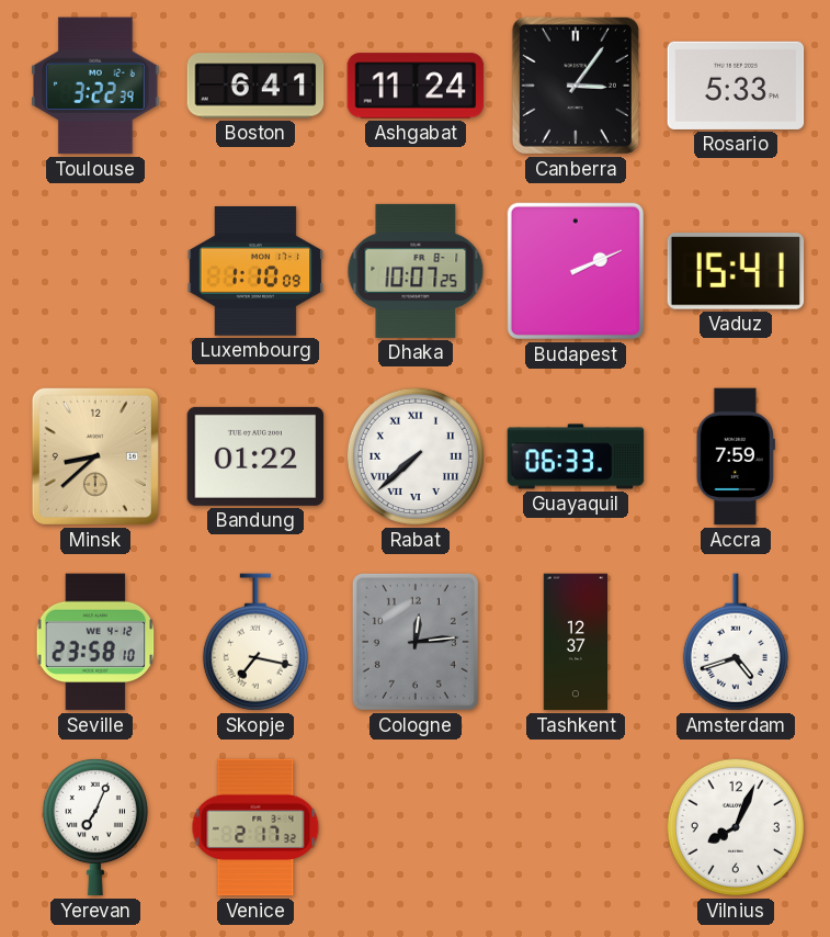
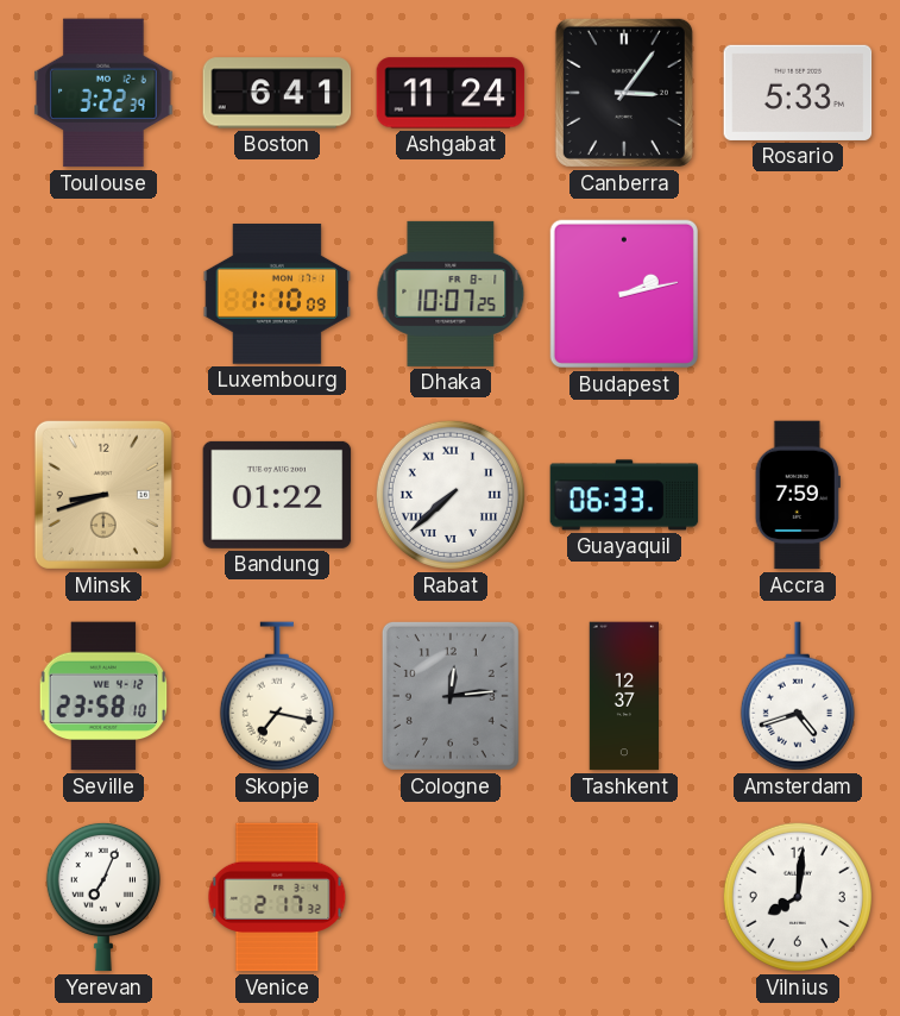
Budapest: 2:11 -> 2:13
Vaduz: 15:41 -> none
Minsk: 8:38 -> 8:42
Vilnius: 8:04 -> 8:01
